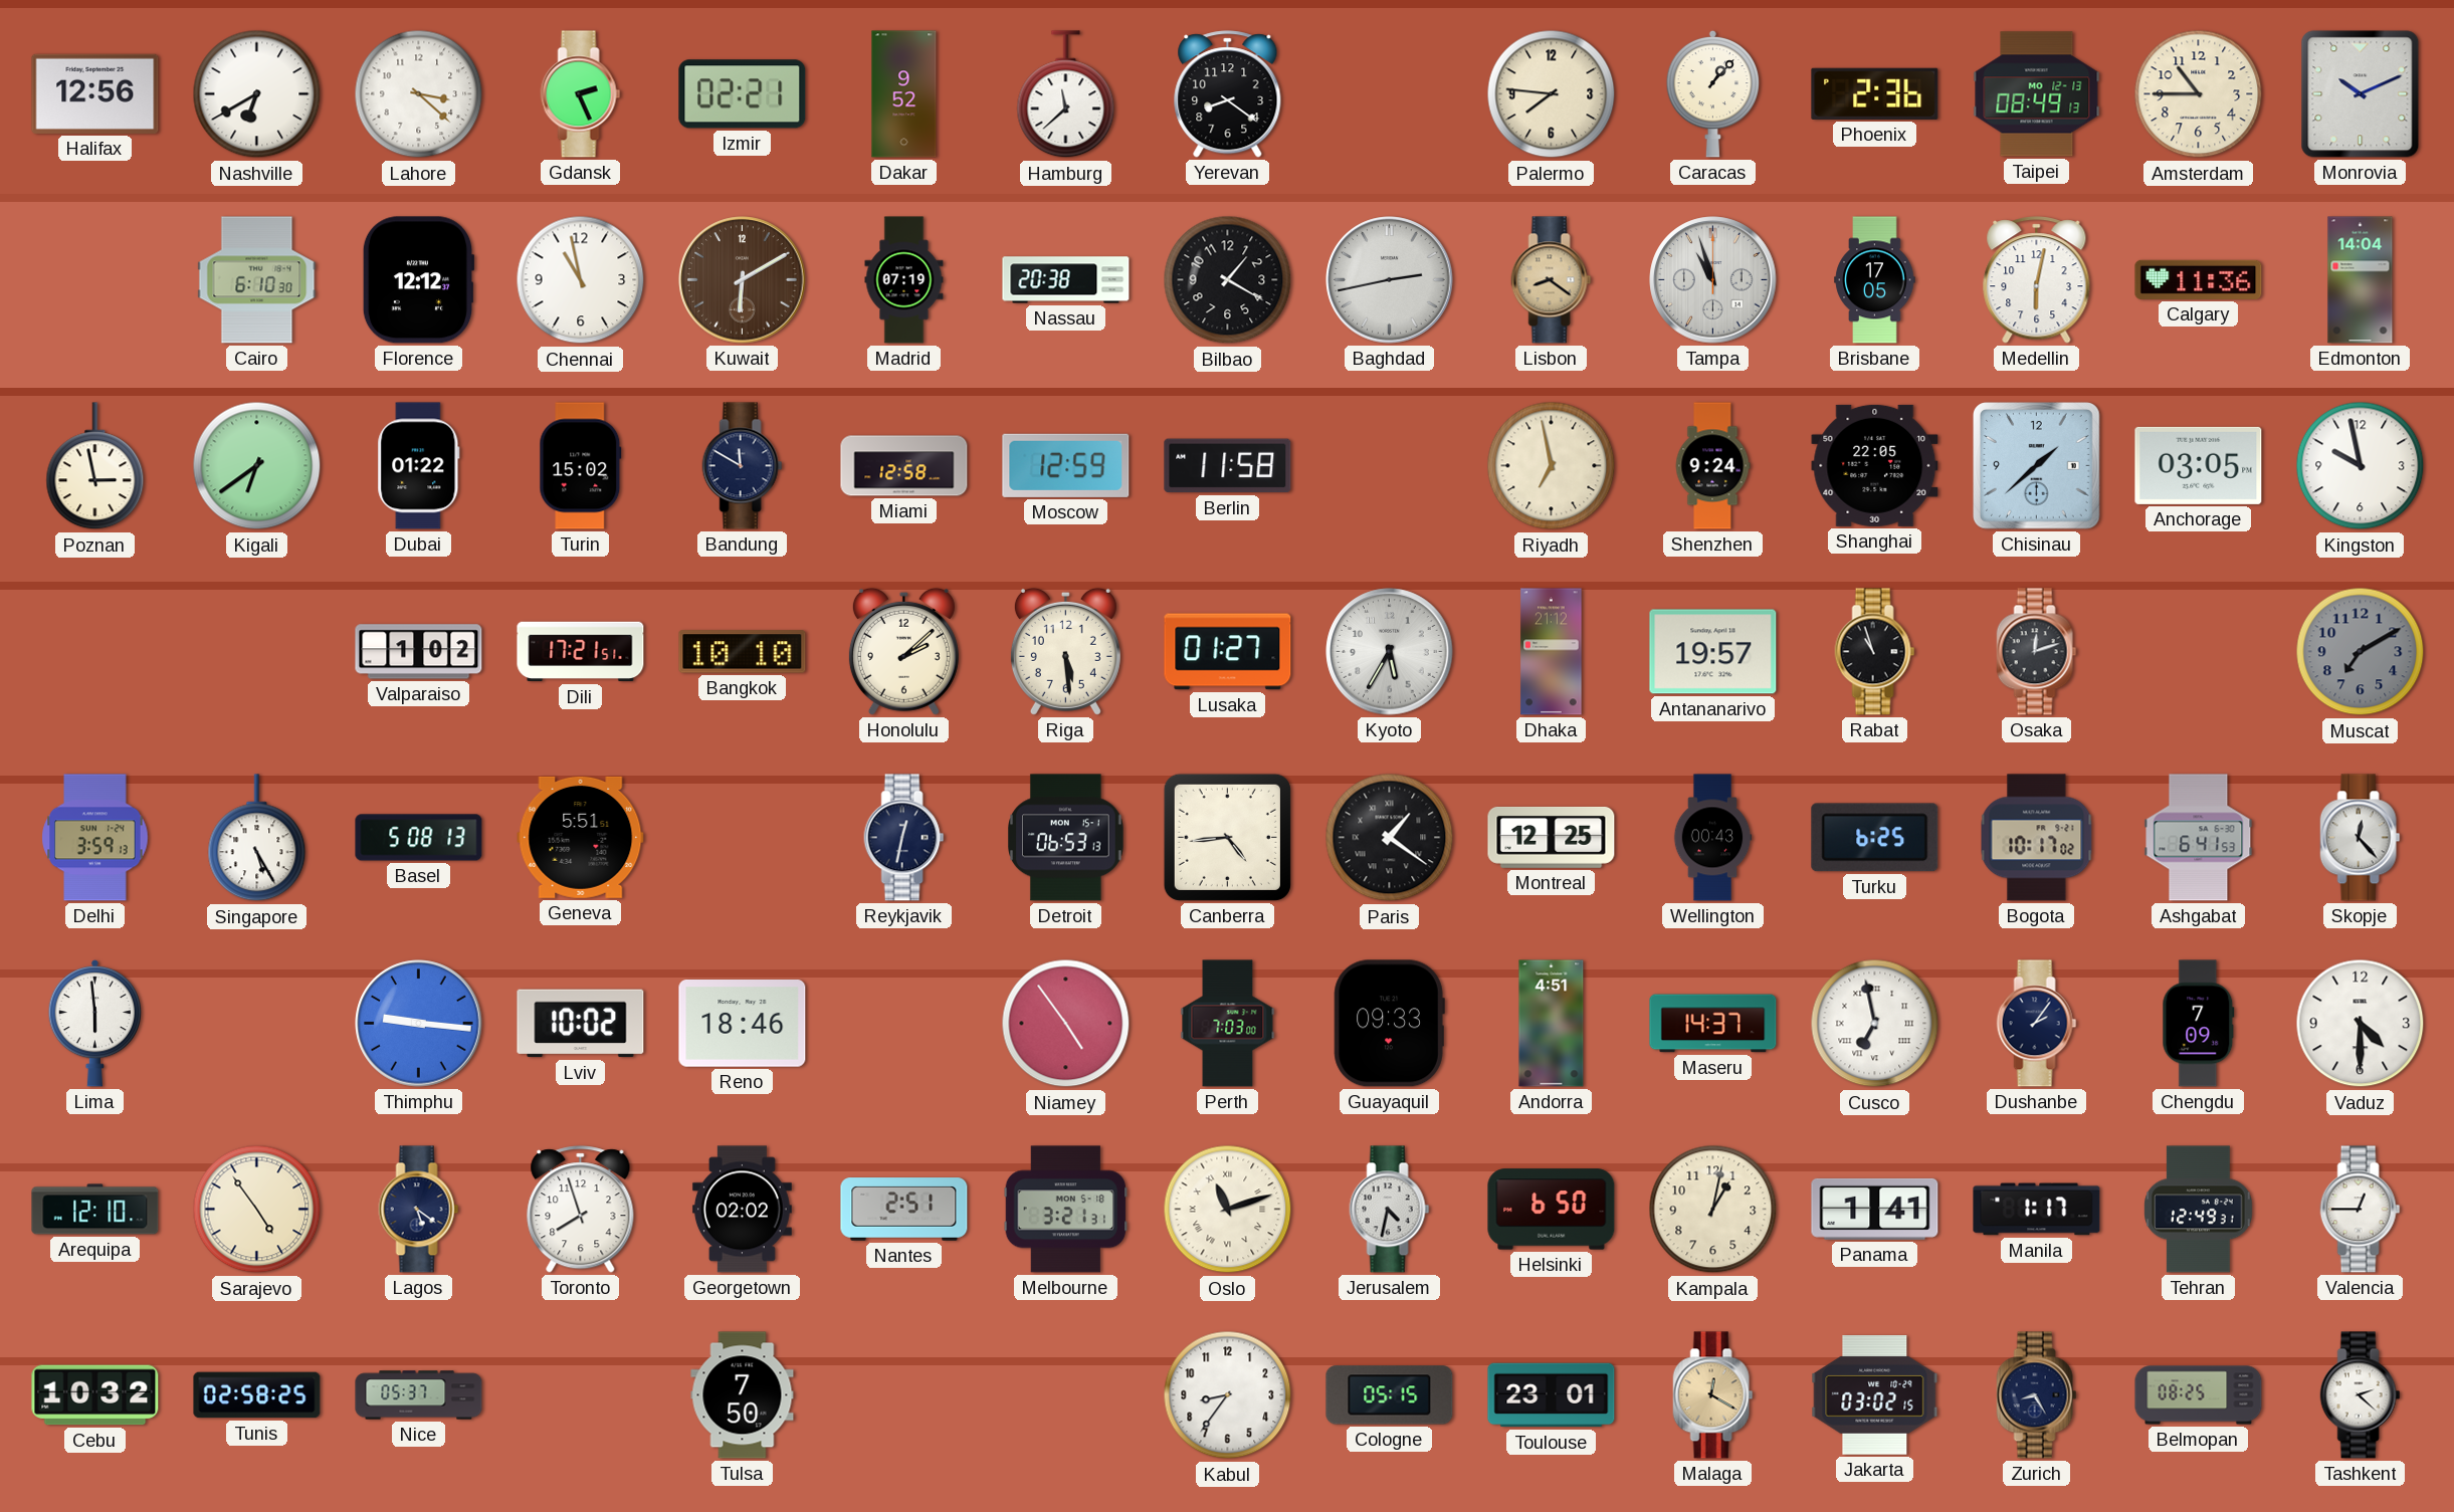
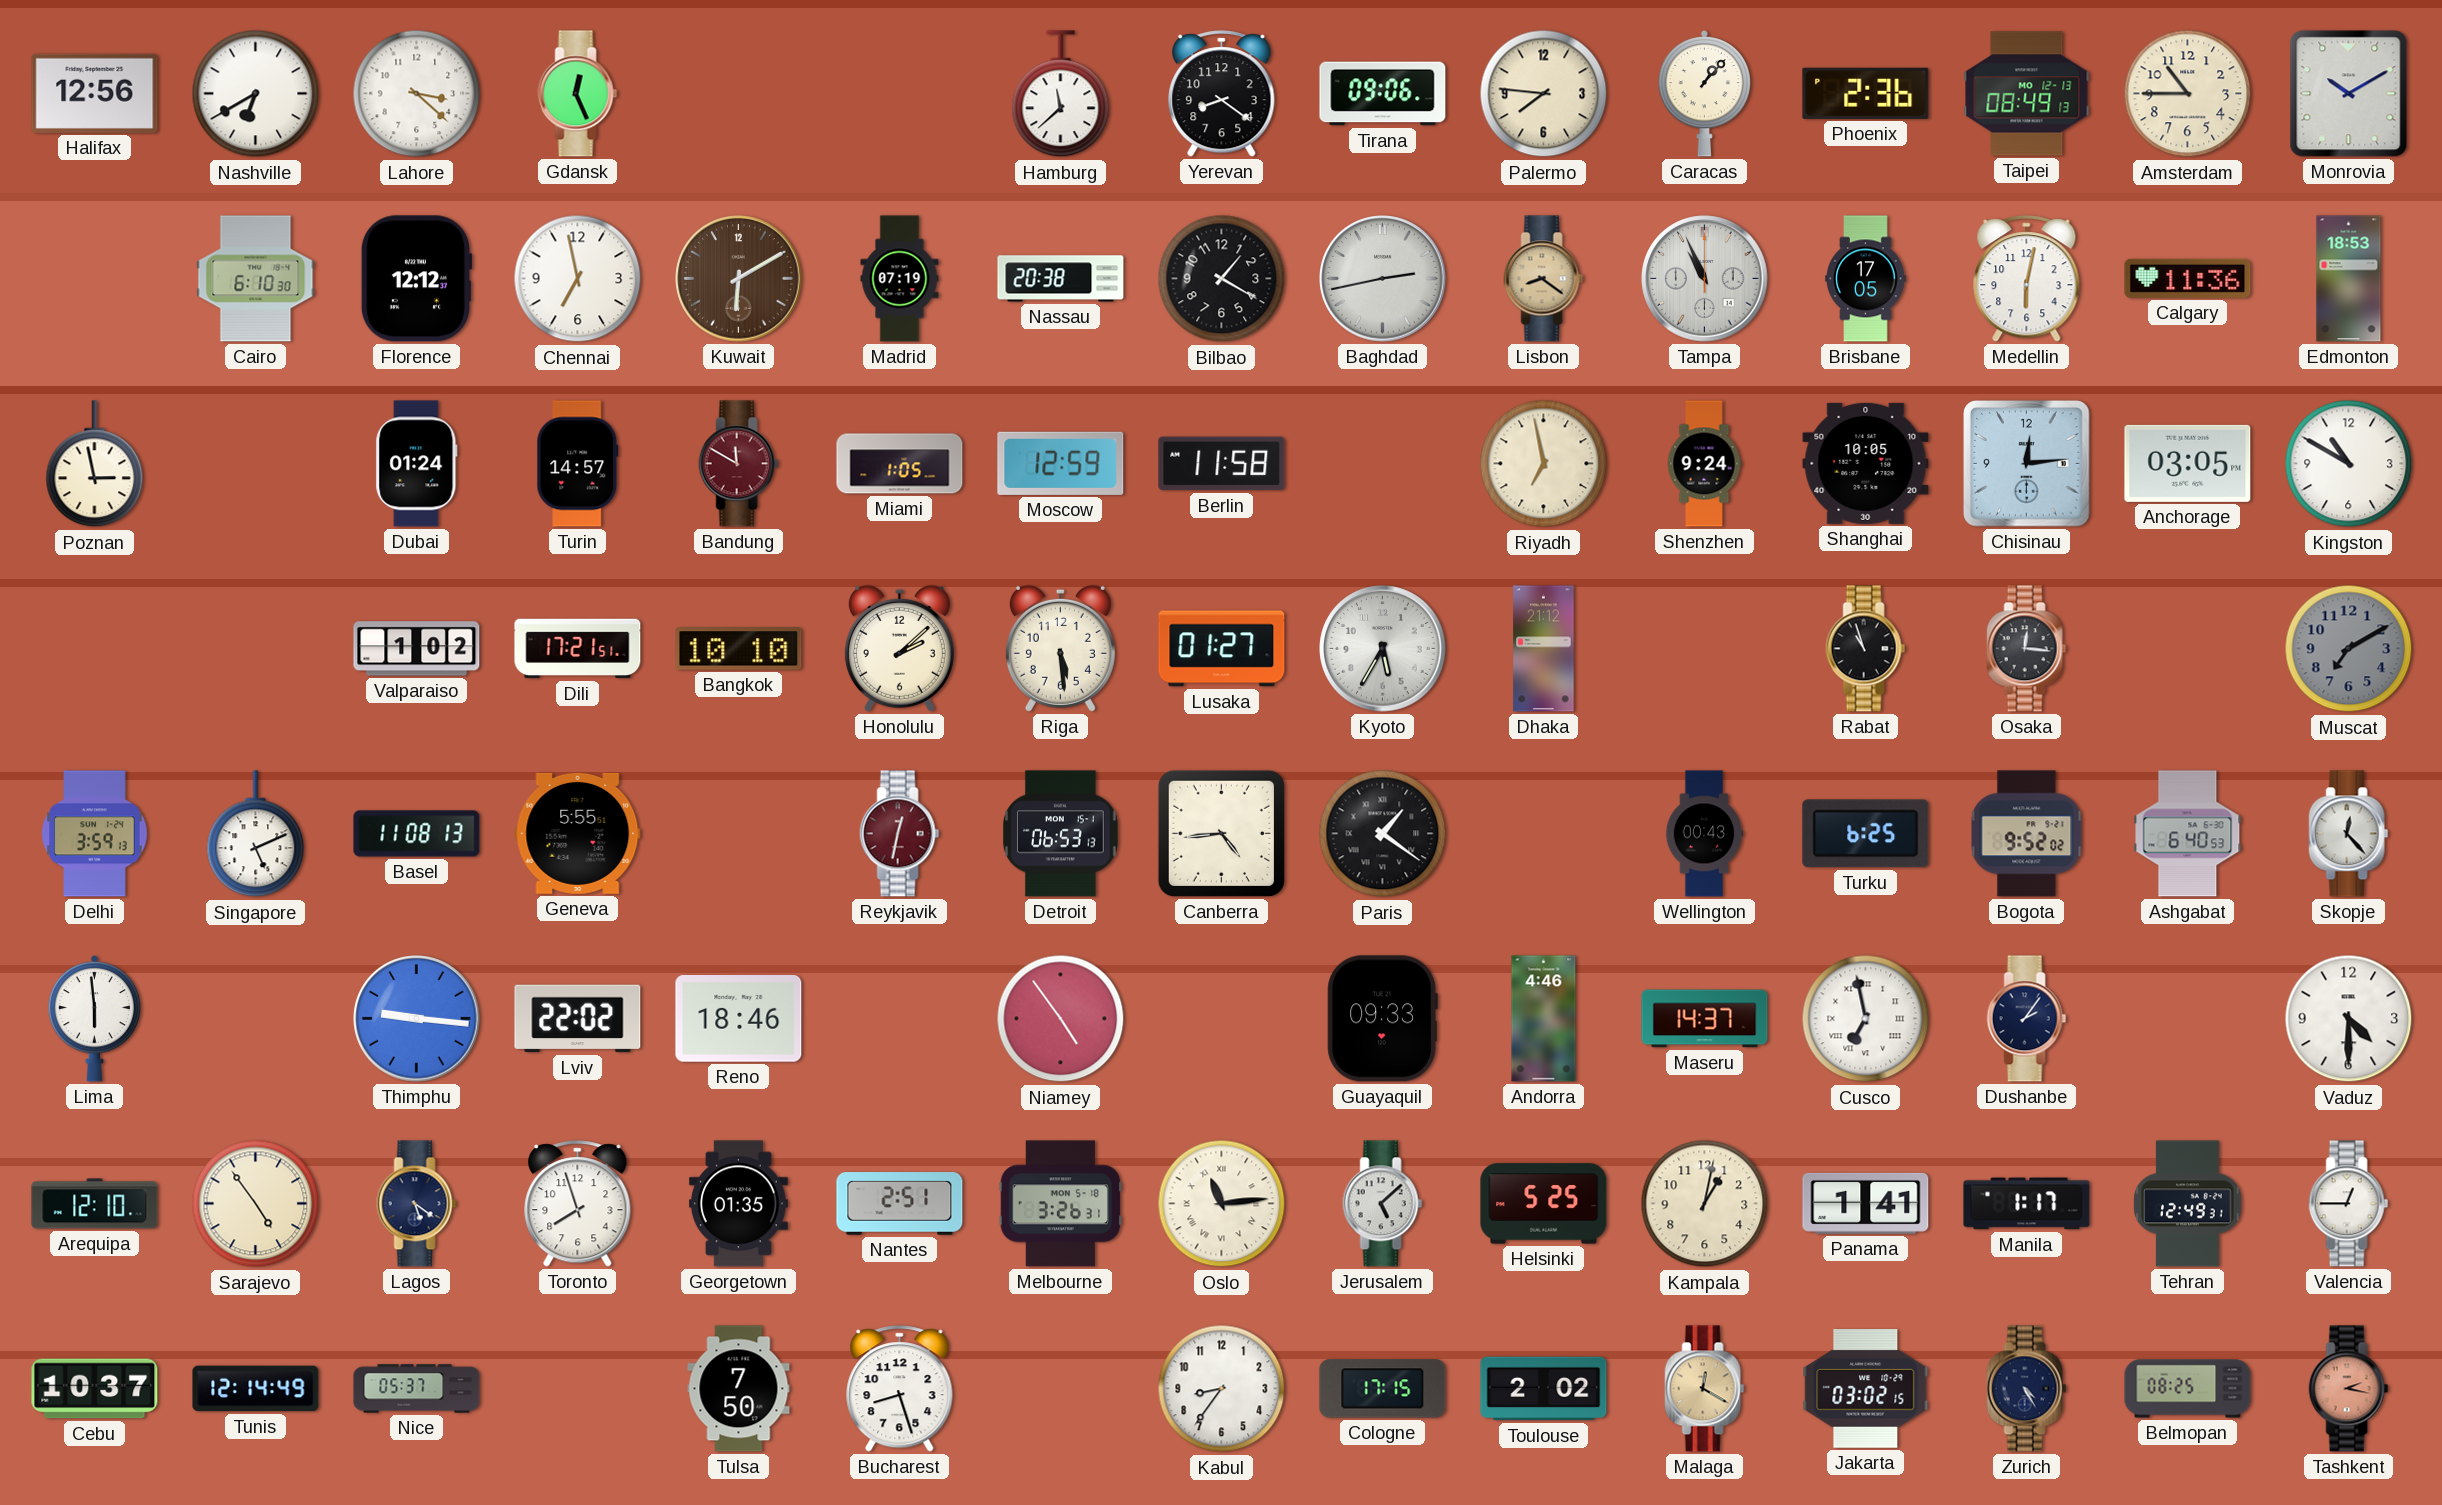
Gdansk: 2:26 -> 12:26
Izmir: 02:21 -> none
Dakar: 9:52 -> none
Tirana: none -> 09:06
Monrovia: 10:11 -> 10:10
Chennai: 10:58 -> 6:58
Tampa: 10:57 -> 10:56
Edmonton: 14:04 -> 18:53
Kigali: 6:39 -> none
Dubai: 01:22 -> 01:24
Turin: 15:02 -> 14:57
Bandung dial: navy -> burgundy
Miami: 12:58 -> 1:05
Shanghai: 22:05 -> 10:05
Chisinau: 1:38 -> 12:14
Kingston: 9:58 -> 10:50
Antananarivo: 19:57 -> none
Osaka: 12:12 -> 12:16
Singapore: 5:25 -> 5:11
Basel: 5:08 -> 11:08
Geneva: 5:51 -> 5:55
Reykjavik dial: navy -> burgundy
Montreal: 12:25 -> none
Bogota: 10:17 -> 9:52
Ashgabat: 6:41 -> 6:40
Lviv: 10:02 -> 22:02
Perth: 7:03 -> none
Andorra: 4:51 -> 4:46
Chengdu: 7:09 -> none
Georgetown: 02:02 -> 01:35
Melbourne: 3:21 -> 3:26
Oslo: 11:12 -> 11:14
Jerusalem: 4:32 -> 5:08
Helsinki: 6:50 -> 5:25
Cebu: 10:32 -> 10:37
Tunis: 02:58 -> 12:14
Bucharest: none -> 8:27
Cologne: 05:15 -> 17:15
Toulouse: 23:01 -> 2:02
Zurich: 8:25 -> 4:25
Tashkent: 2:22 -> 2:17
Tashkent dial: white -> salmon
